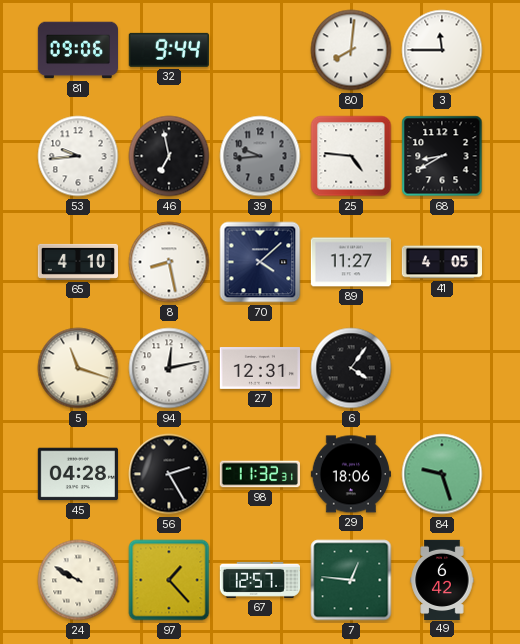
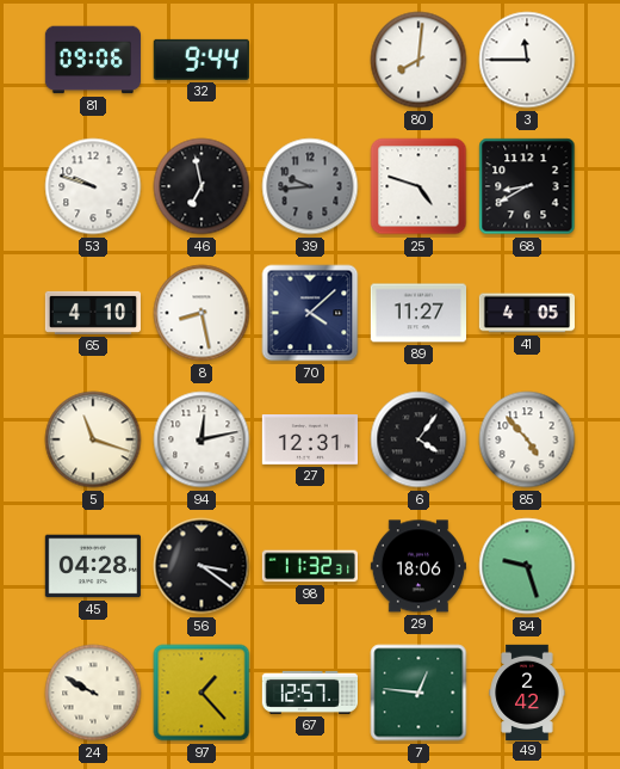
53: 9:44 -> 9:48
25: 4:46 -> 4:48
85: none -> 4:53
56: 2:25 -> 3:21
49: 6:42 -> 2:42
